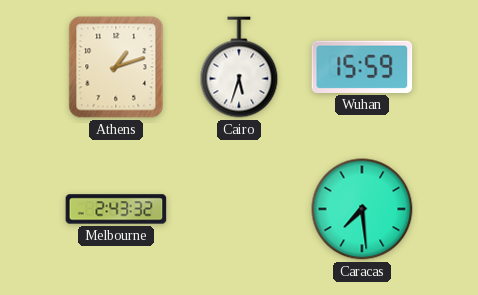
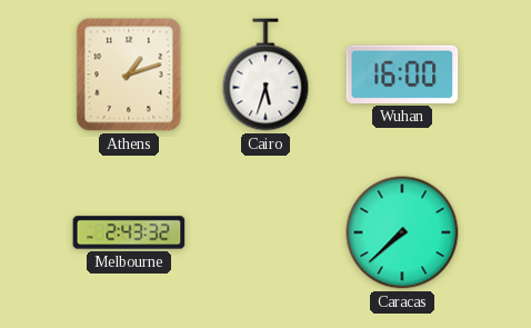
Wuhan: 15:59 -> 16:00
Caracas: 7:29 -> 7:38
